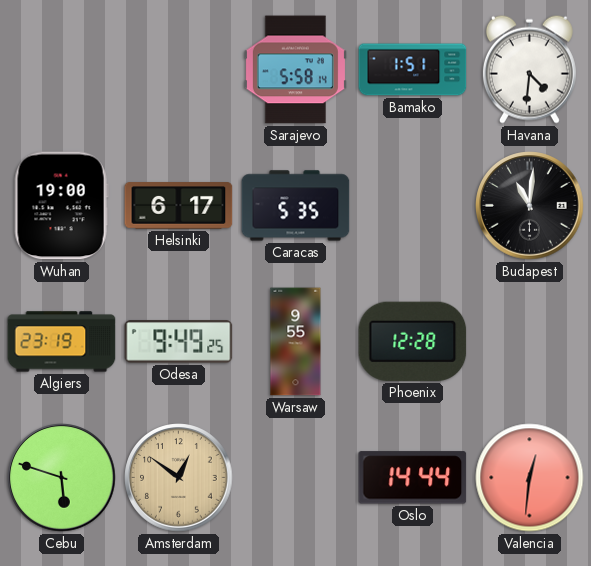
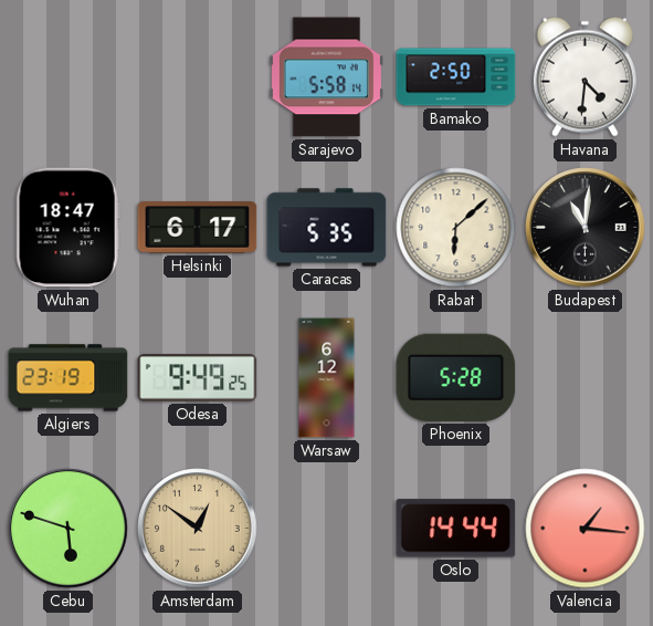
Bamako: 1:51 -> 2:50
Wuhan: 19:00 -> 18:47
Rabat: none -> 6:08
Warsaw: 9:55 -> 6:12
Phoenix: 12:28 -> 5:28
Valencia: 12:31 -> 1:16
